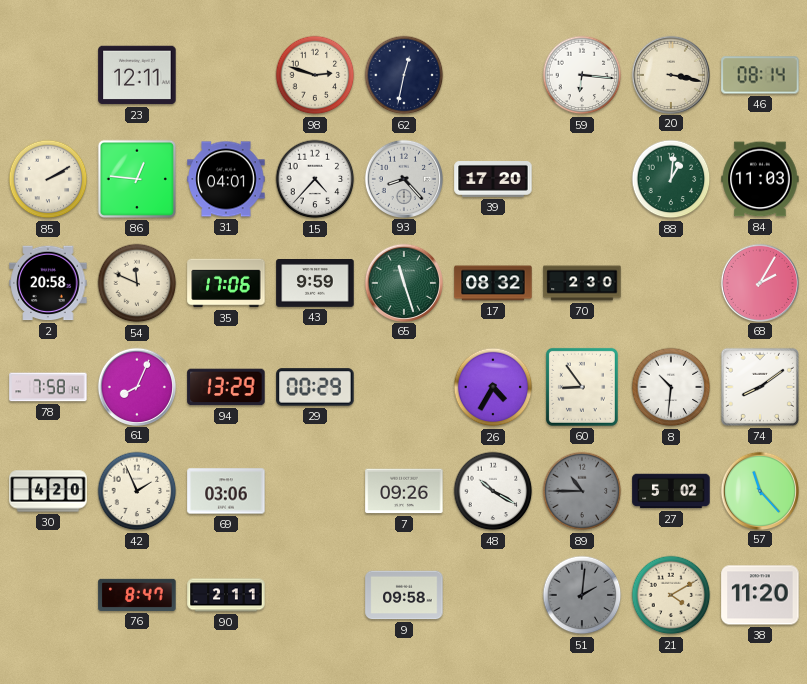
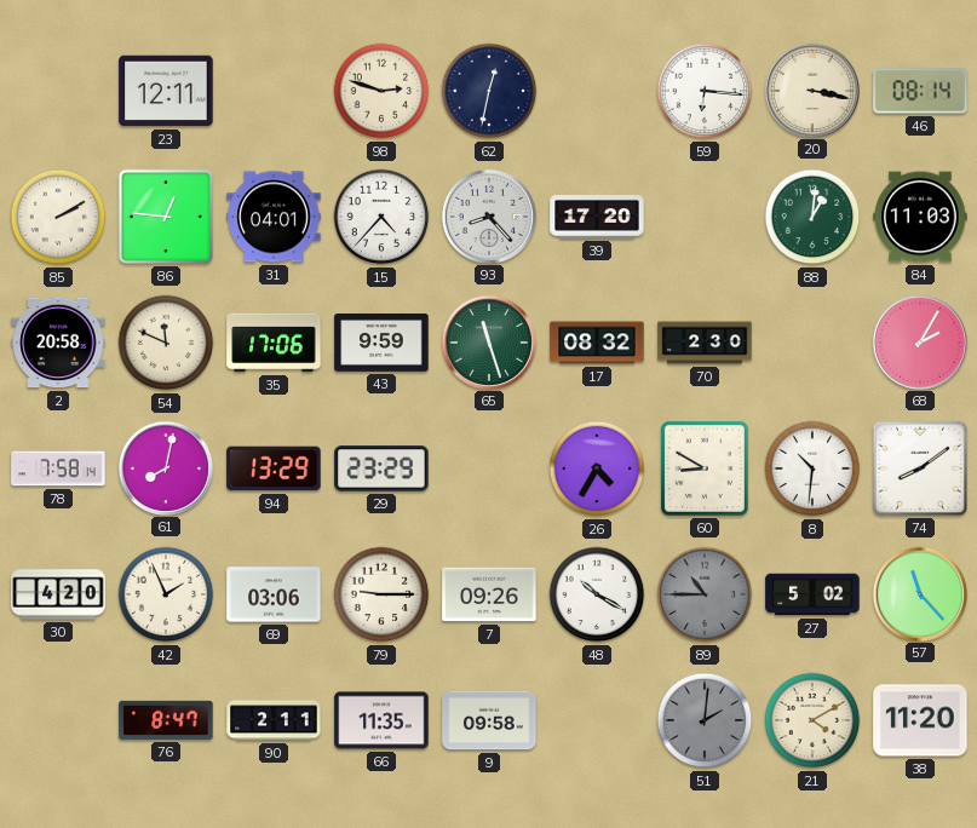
61: 8:04 -> 8:02
29: 00:29 -> 23:29
60: 8:54 -> 8:50
79: none -> 9:15
66: none -> 11:35
